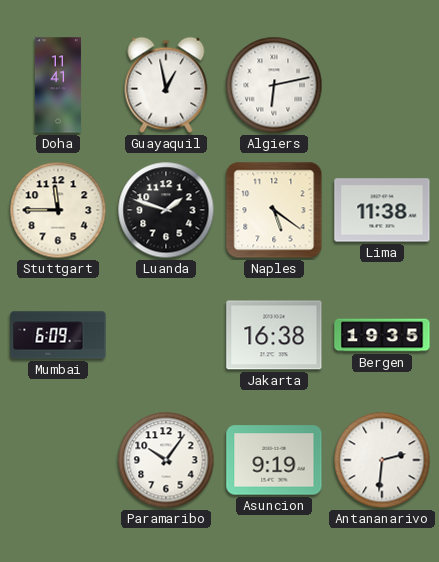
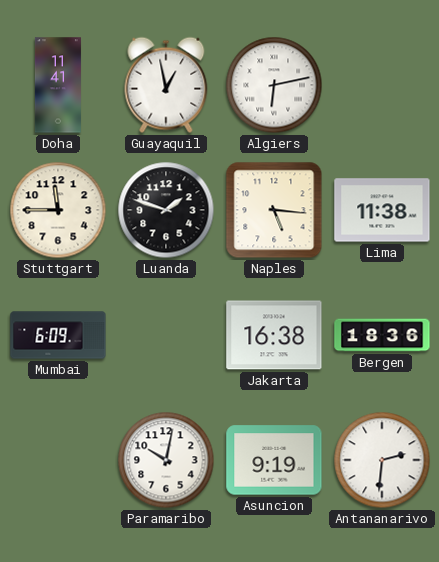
Naples: 5:21 -> 5:16
Bergen: 19:35 -> 18:36
Paramaribo: 10:06 -> 10:02
